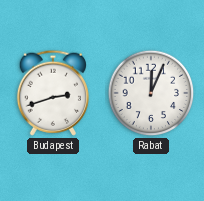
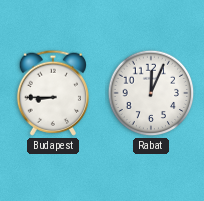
Budapest: 2:42 -> 8:45
